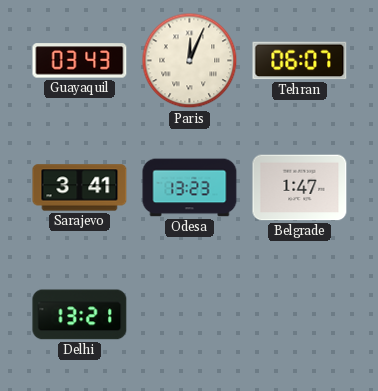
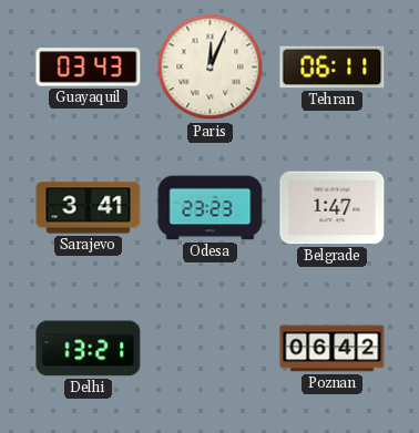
Tehran: 06:07 -> 06:11
Odesa: 13:23 -> 23:23
Poznan: none -> 06:42
